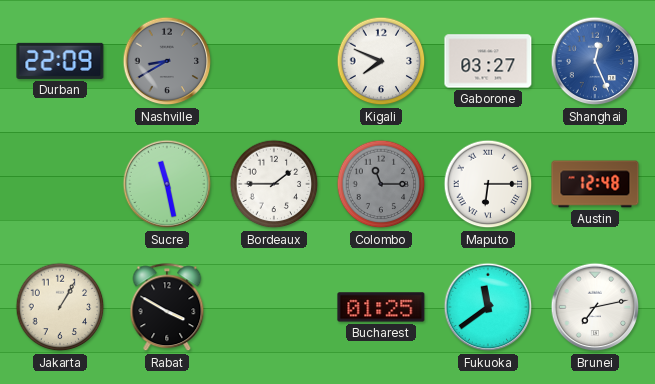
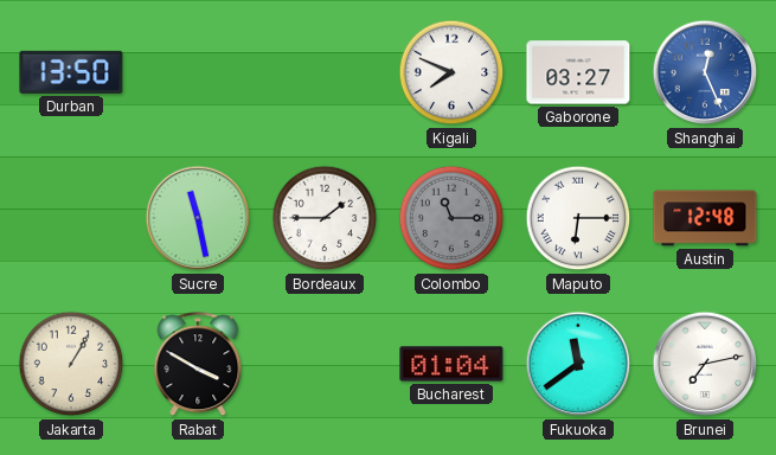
Durban: 22:09 -> 13:50
Nashville: 8:40 -> none
Bucharest: 01:25 -> 01:04
